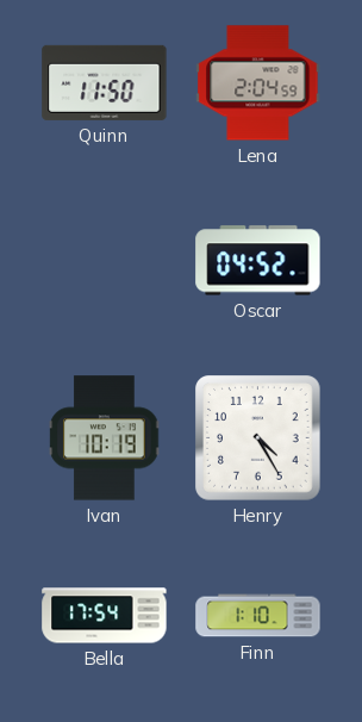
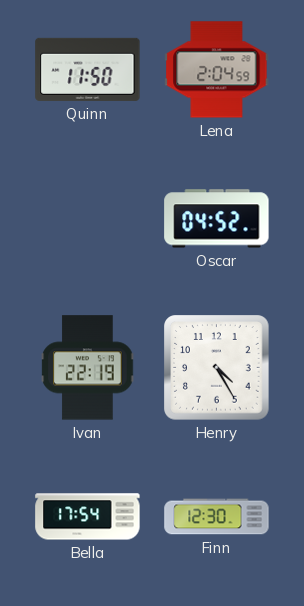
Ivan: 10:19 -> 22:19
Finn: 1:10 -> 12:30
